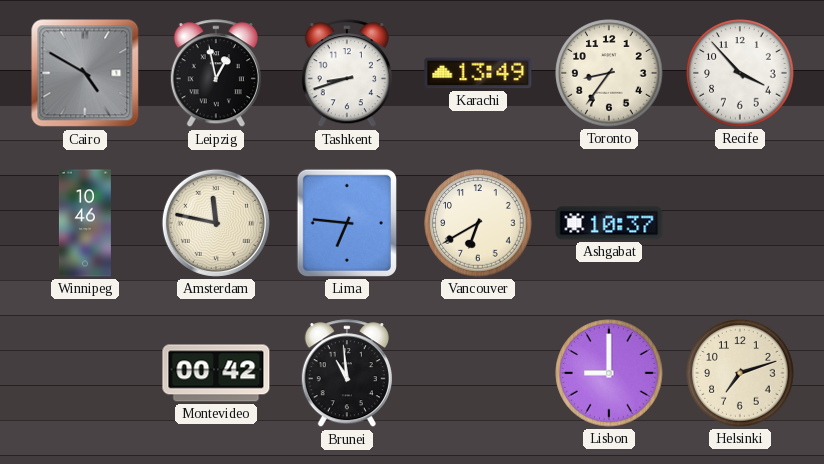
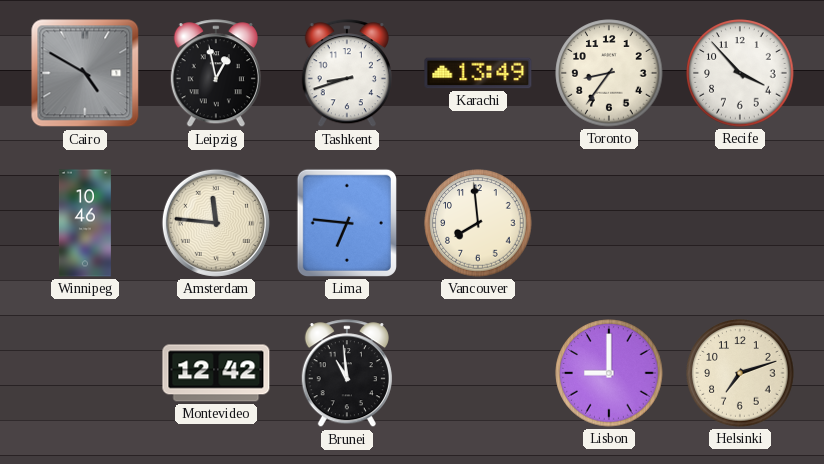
Amsterdam: 11:47 -> 11:46
Vancouver: 6:40 -> 7:59
Ashgabat: 10:37 -> none
Montevideo: 00:42 -> 12:42
